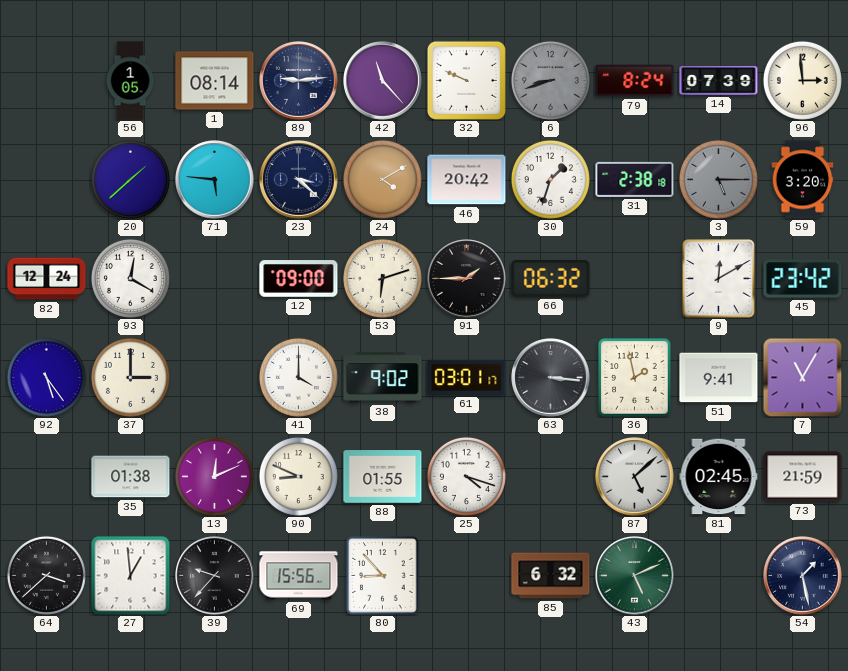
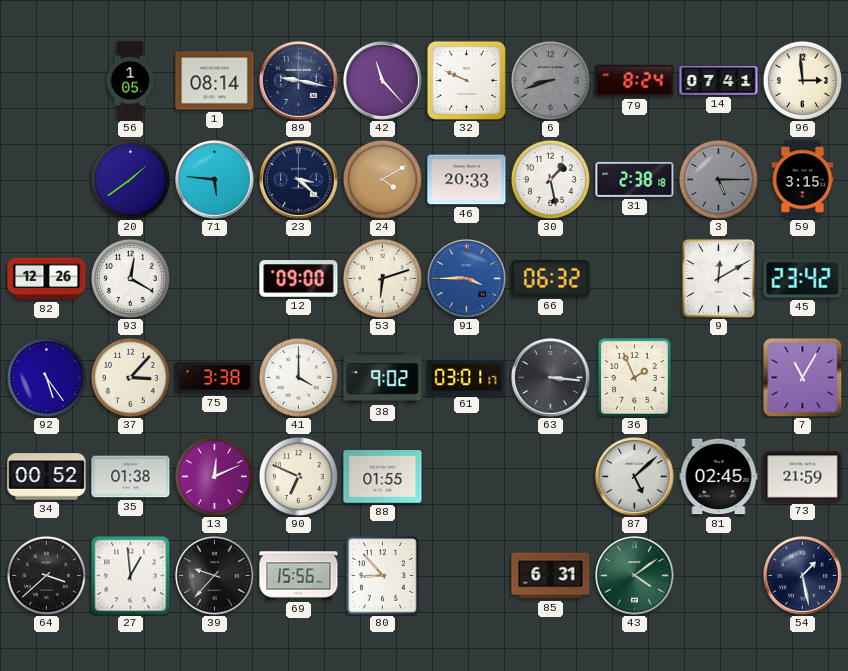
89: 9:14 -> 9:17
14: 07:39 -> 07:41
20: 1:38 -> 1:39
46: 20:42 -> 20:33
30: 1:33 -> 1:28
59: 3:20 -> 3:15
82: 12:24 -> 12:26
91: 1:45 -> 3:45
91 dial: black -> blue
37: 3:00 -> 3:07
75: none -> 3:38
36: 1:58 -> 1:56
51: 9:41 -> none
34: none -> 00:52
90: 8:49 -> 6:49
25: 4:18 -> none
85: 6:32 -> 6:31
43: 5:11 -> 4:09
